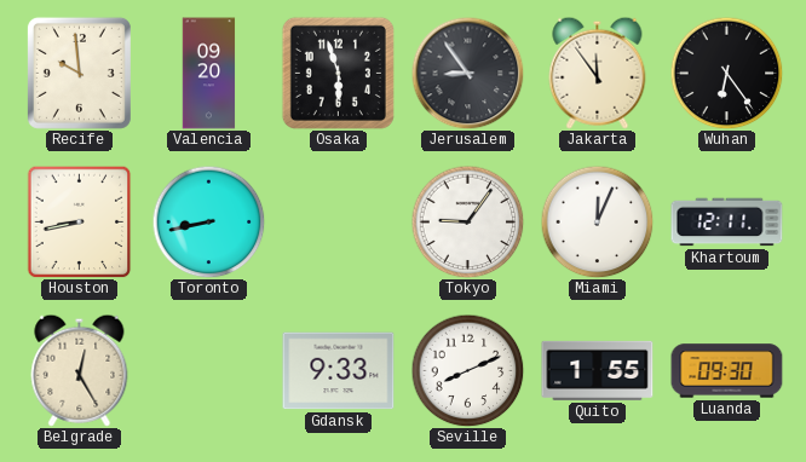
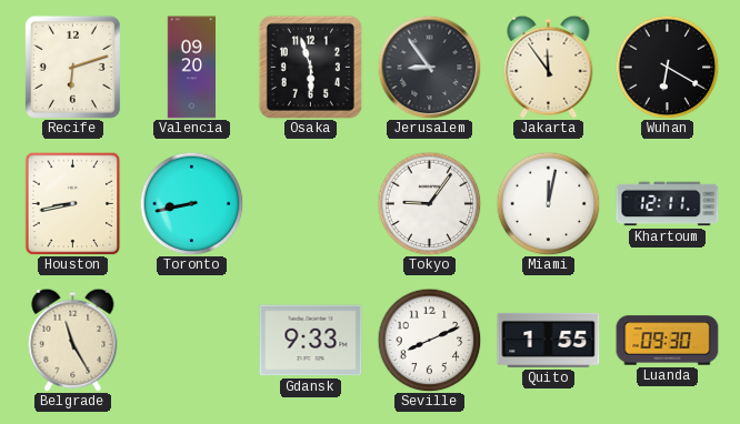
Recife: 9:59 -> 6:12
Wuhan: 6:24 -> 6:20
Miami: 12:04 -> 12:02
Belgrade: 12:25 -> 11:25
